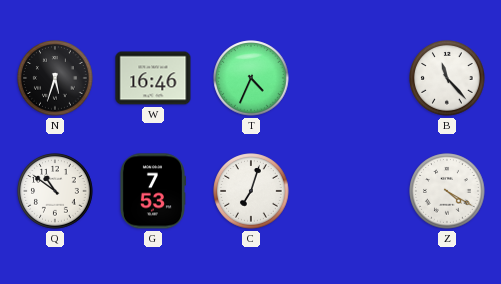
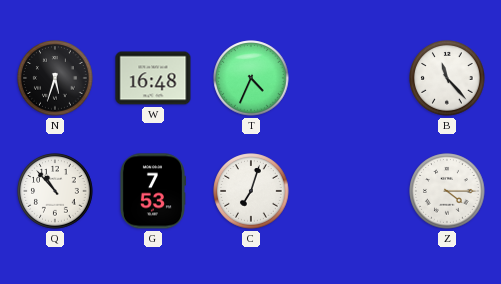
W: 16:46 -> 16:48
Q: 10:51 -> 10:53
Z: 4:20 -> 4:15
